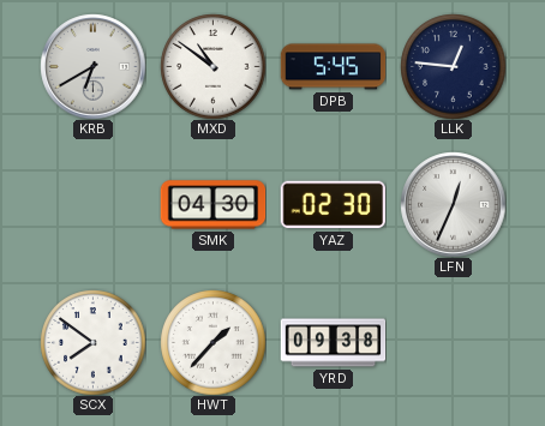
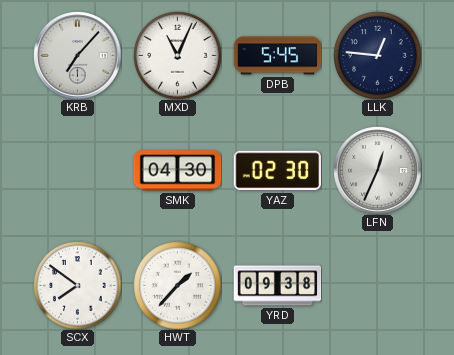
KRB: 6:40 -> 7:07
MXD: 10:51 -> 11:04
